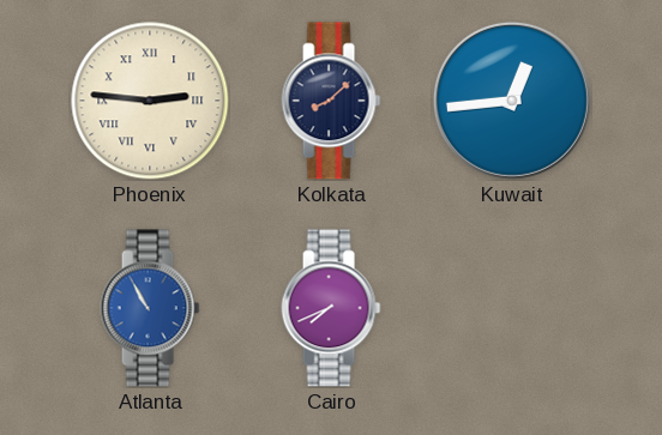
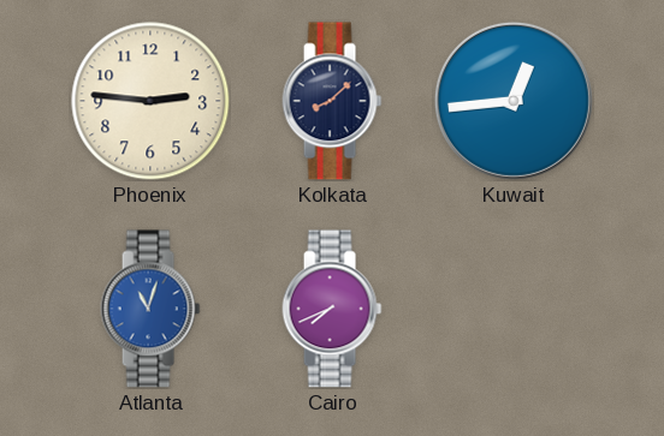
Phoenix numerals: Roman -> Arabic
Atlanta: 10:55 -> 11:03
